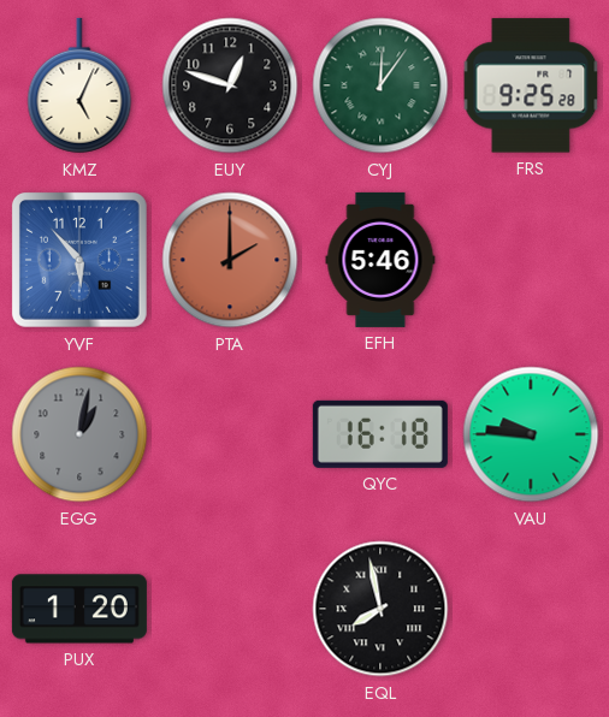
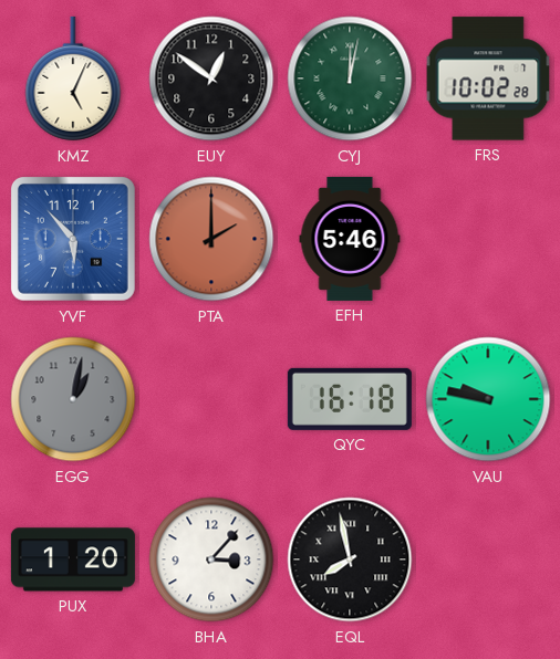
EUY: 12:48 -> 12:51
CYJ: 12:06 -> 12:02
FRS: 9:25 -> 10:02
VAU: 9:46 -> 9:47
BHA: none -> 3:07
